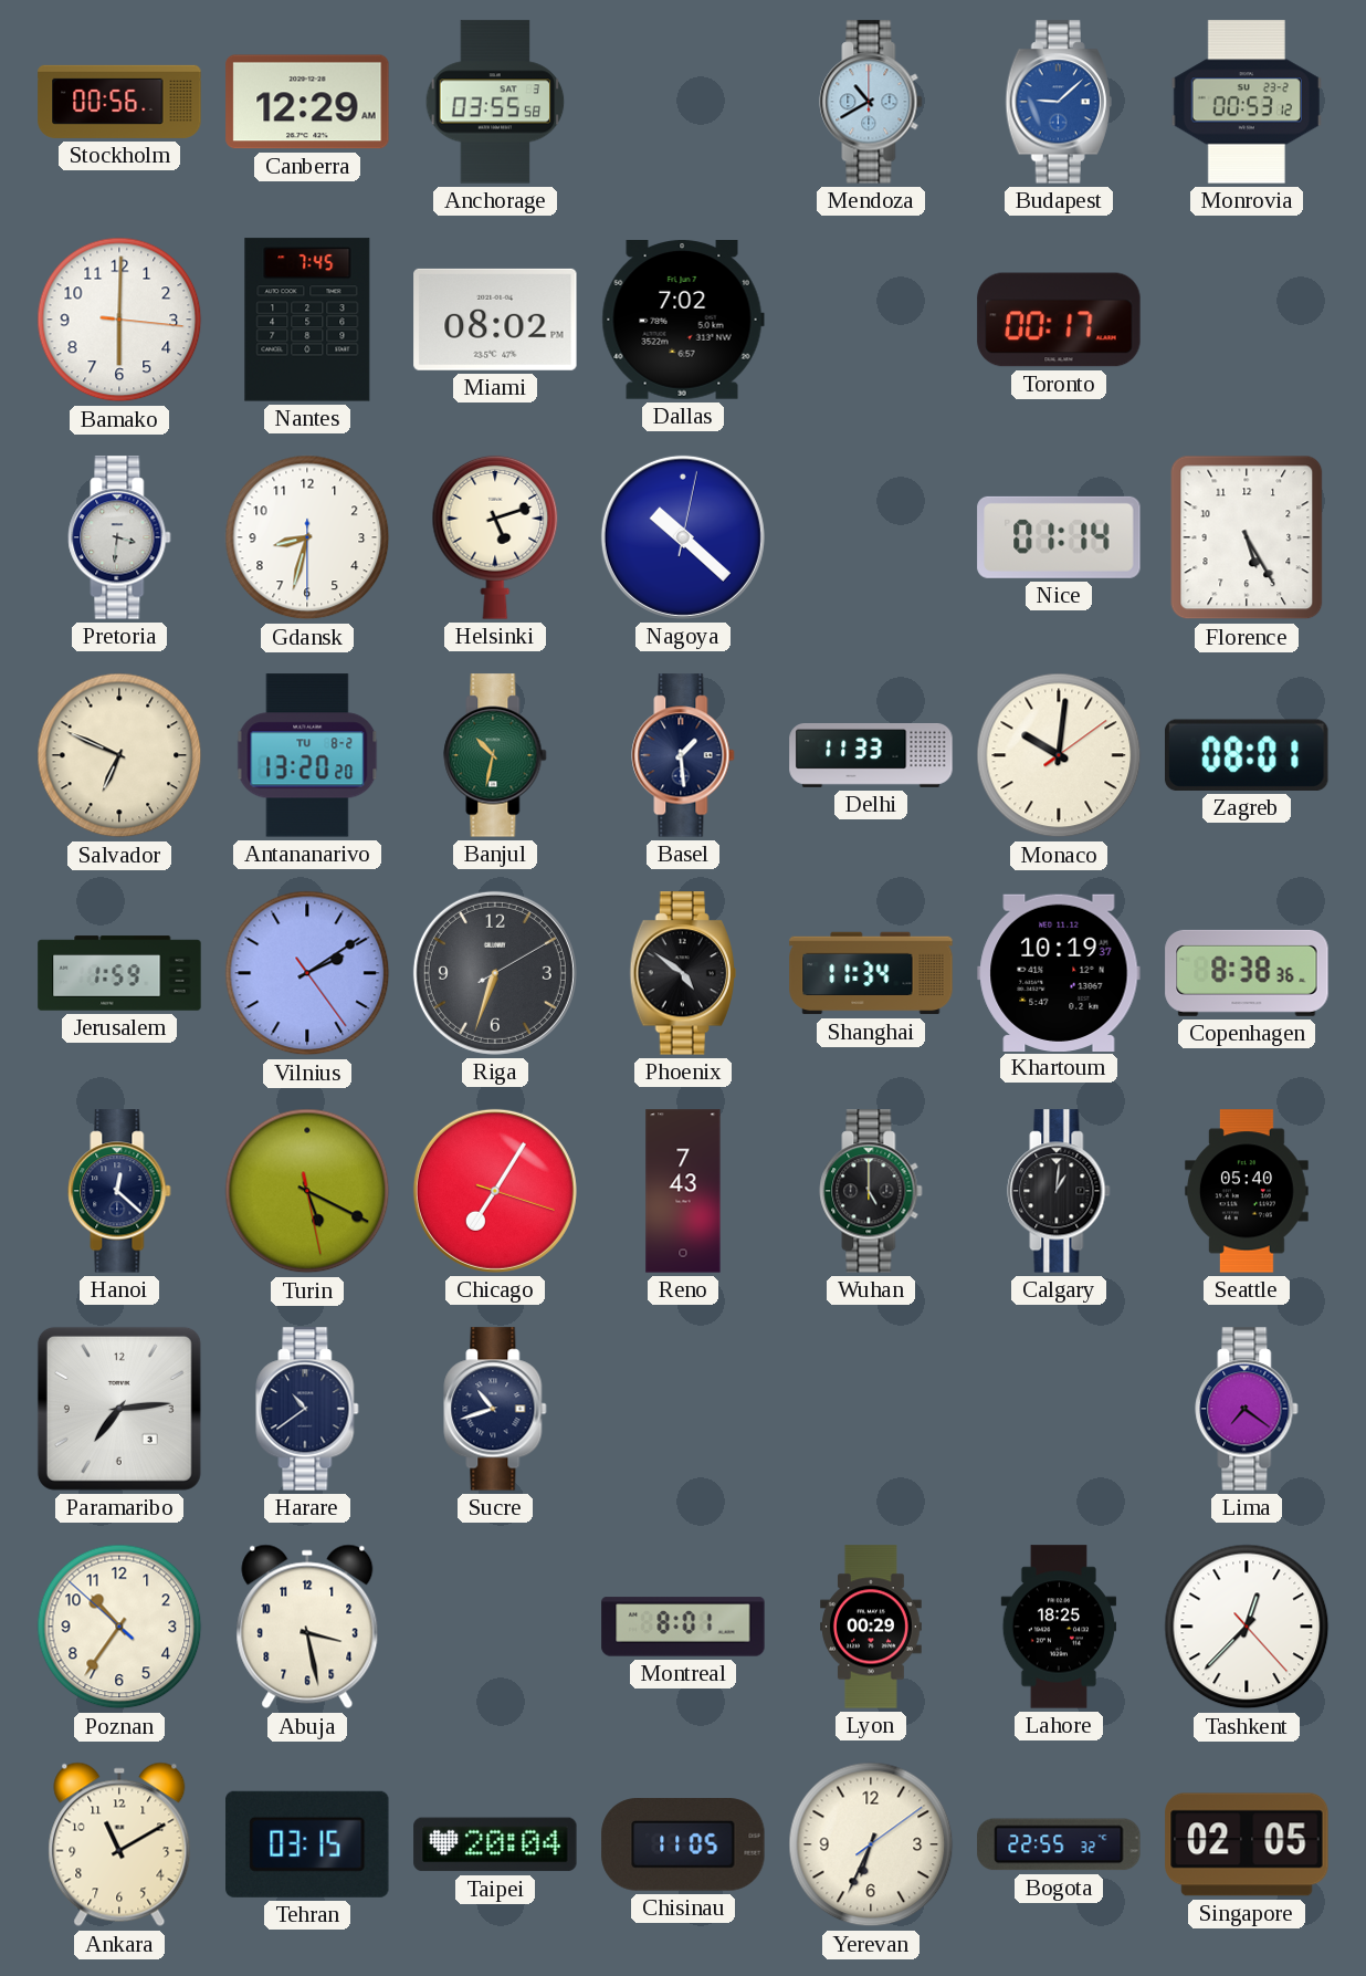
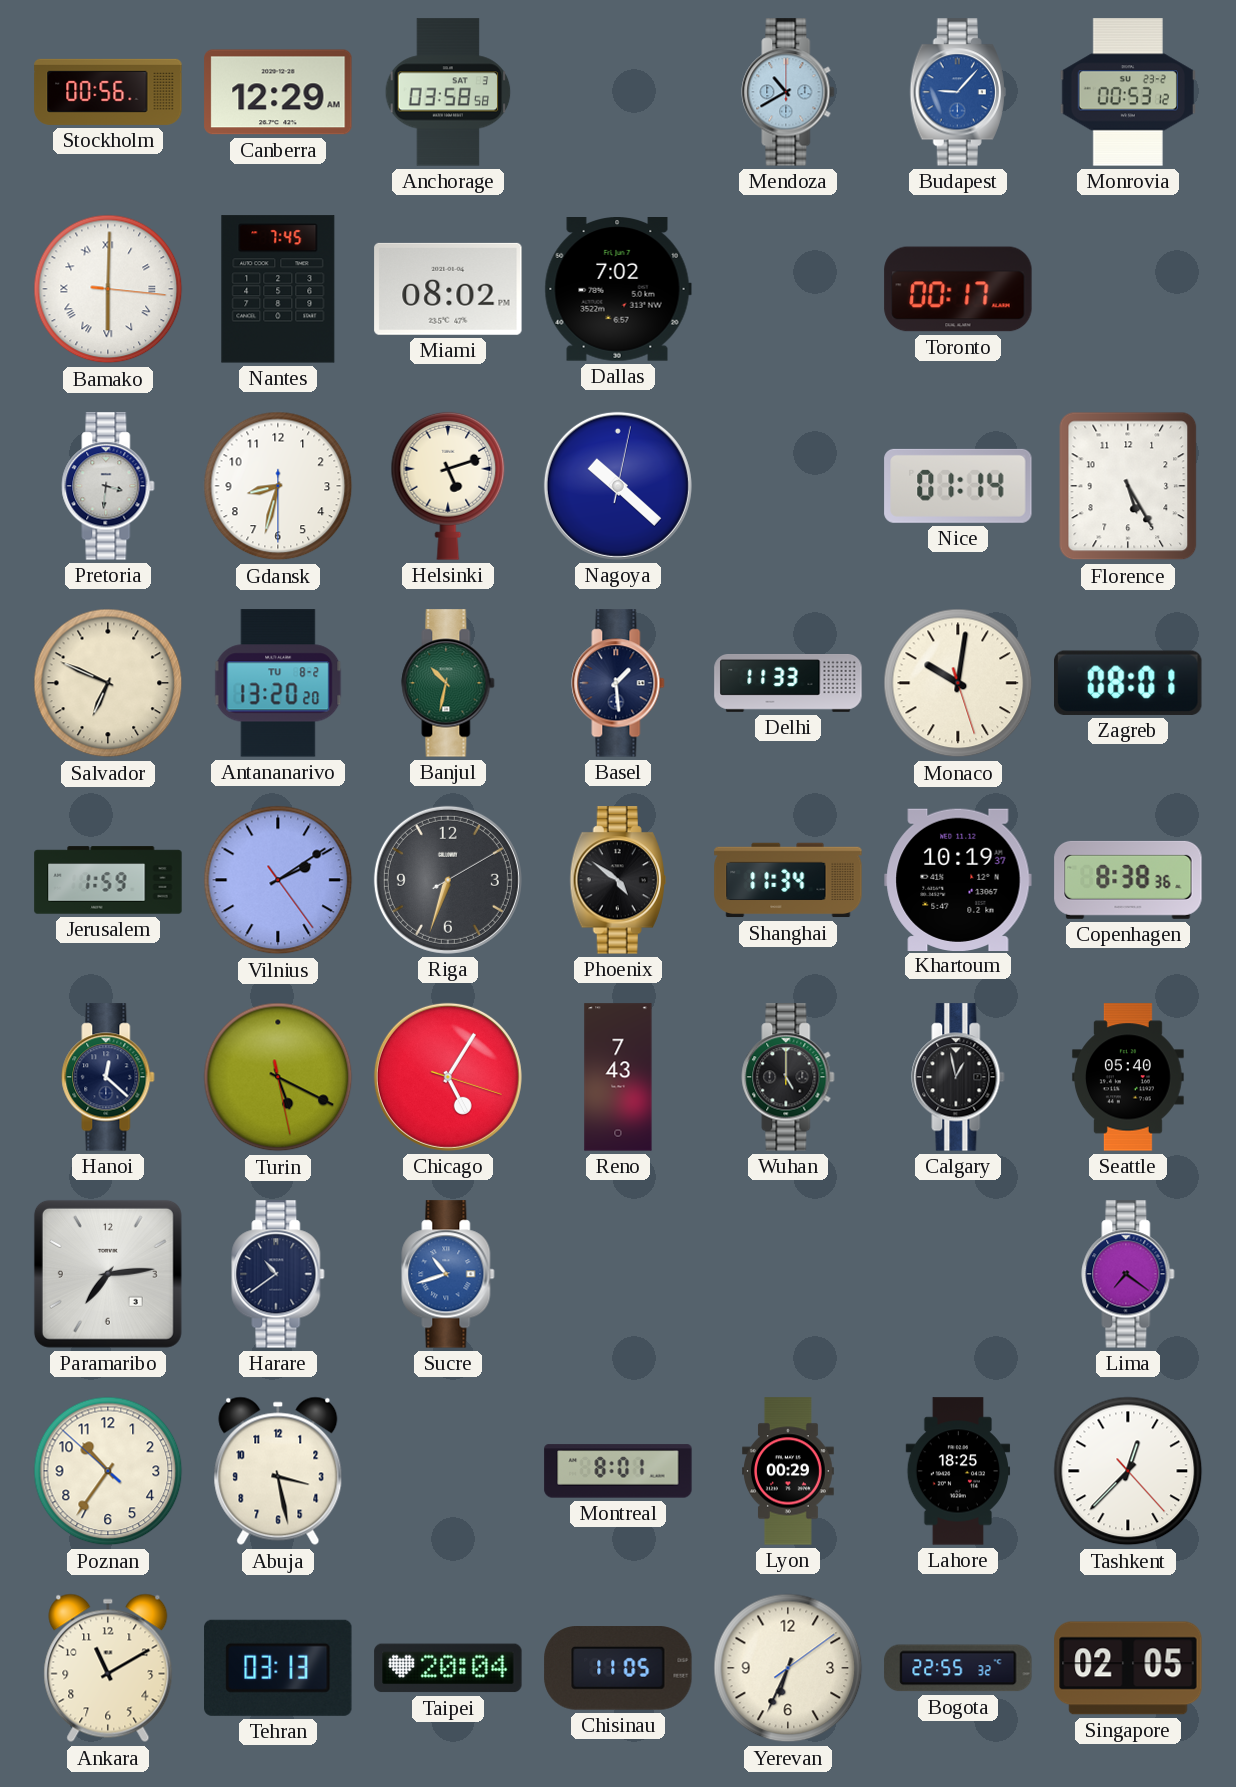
Anchorage: 03:55 -> 03:58
Budapest: 9:08 -> 9:07
Bamako numerals: Arabic -> Roman
Monaco: 10:01:09 -> 10:01:27
Chicago: 7:05 -> 5:05
Calgary: 1:01 -> 12:58
Sucre dial: navy -> blue
Tehran: 03:15 -> 03:13
